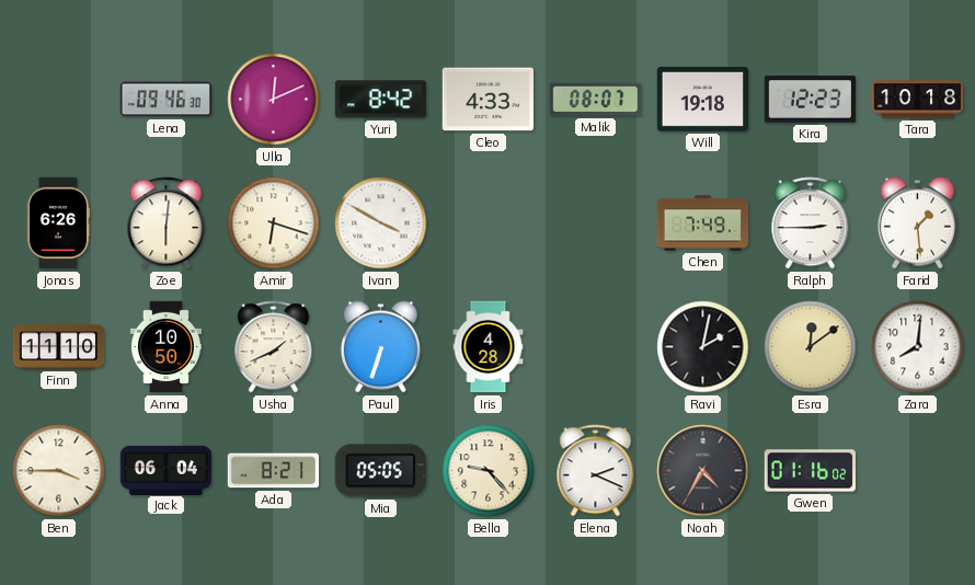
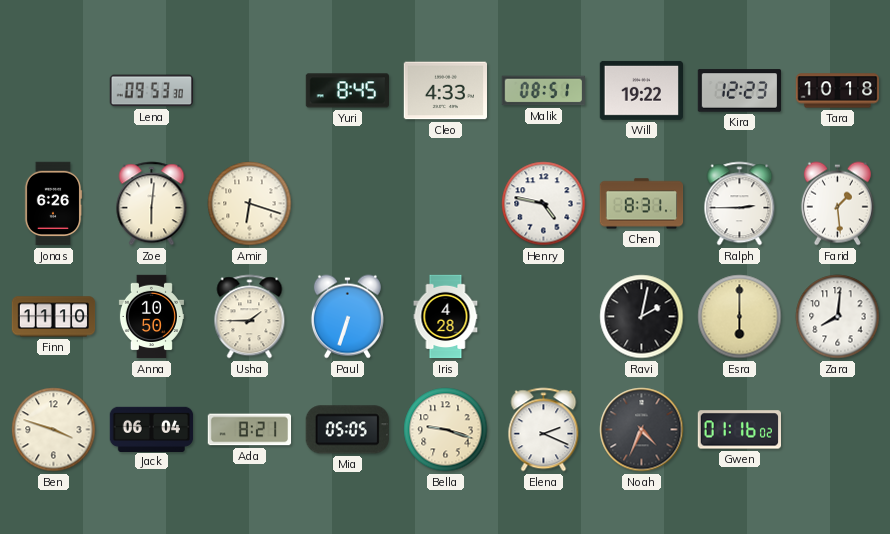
Lena: 09:46 -> 09:53
Ulla: 12:11 -> none
Yuri: 8:42 -> 8:45
Malik: 08:07 -> 08:51
Will: 19:18 -> 19:22
Ivan: 3:50 -> none
Henry: none -> 4:47
Chen: 7:49 -> 8:31
Usha: 1:41 -> 1:45
Esra: 12:09 -> 6:00
Ben: 3:45 -> 3:48
Bella: 9:23 -> 9:18
Noah: 4:35 -> 4:34
